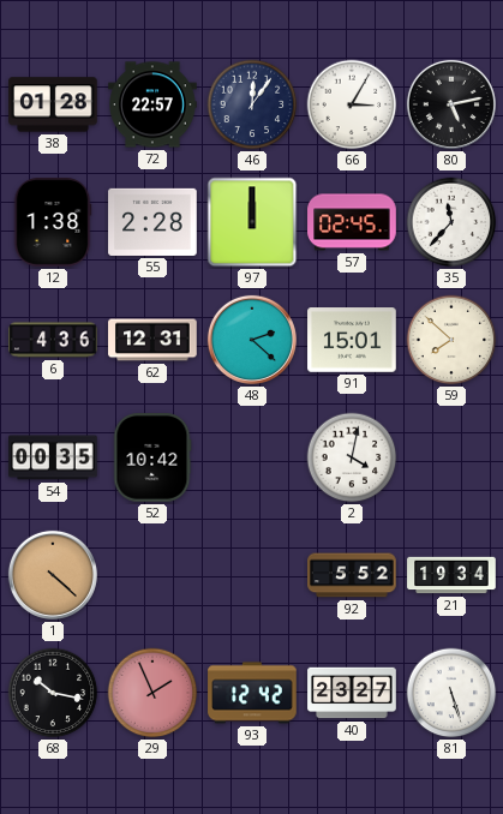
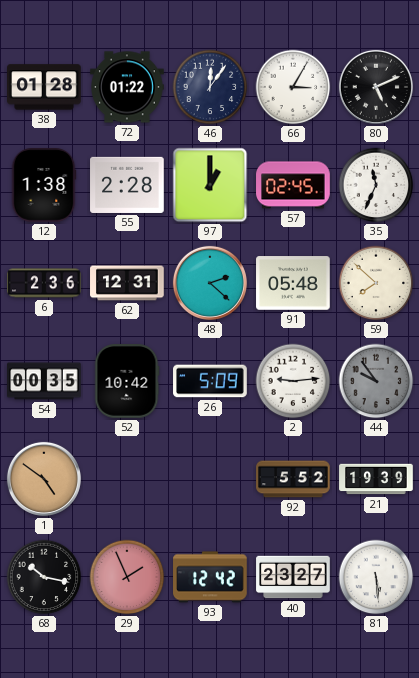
72: 22:57 -> 01:22
80: 5:13 -> 5:11
97: 12:00 -> 1:00
35: 11:37 -> 11:34
6: 4:36 -> 2:36
91: 15:01 -> 05:48
26: none -> 5:09
2: 4:02 -> 9:14
44: none -> 9:54
1: 4:22 -> 4:51
21: 19:34 -> 19:39
81: 5:27 -> 5:29
